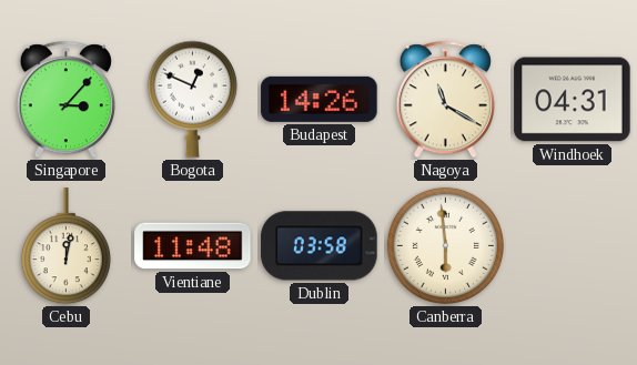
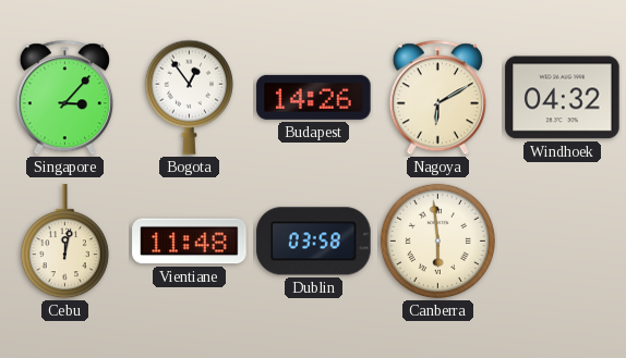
Bogota: 12:49 -> 12:54
Nagoya: 11:20 -> 6:10
Windhoek: 04:31 -> 04:32
